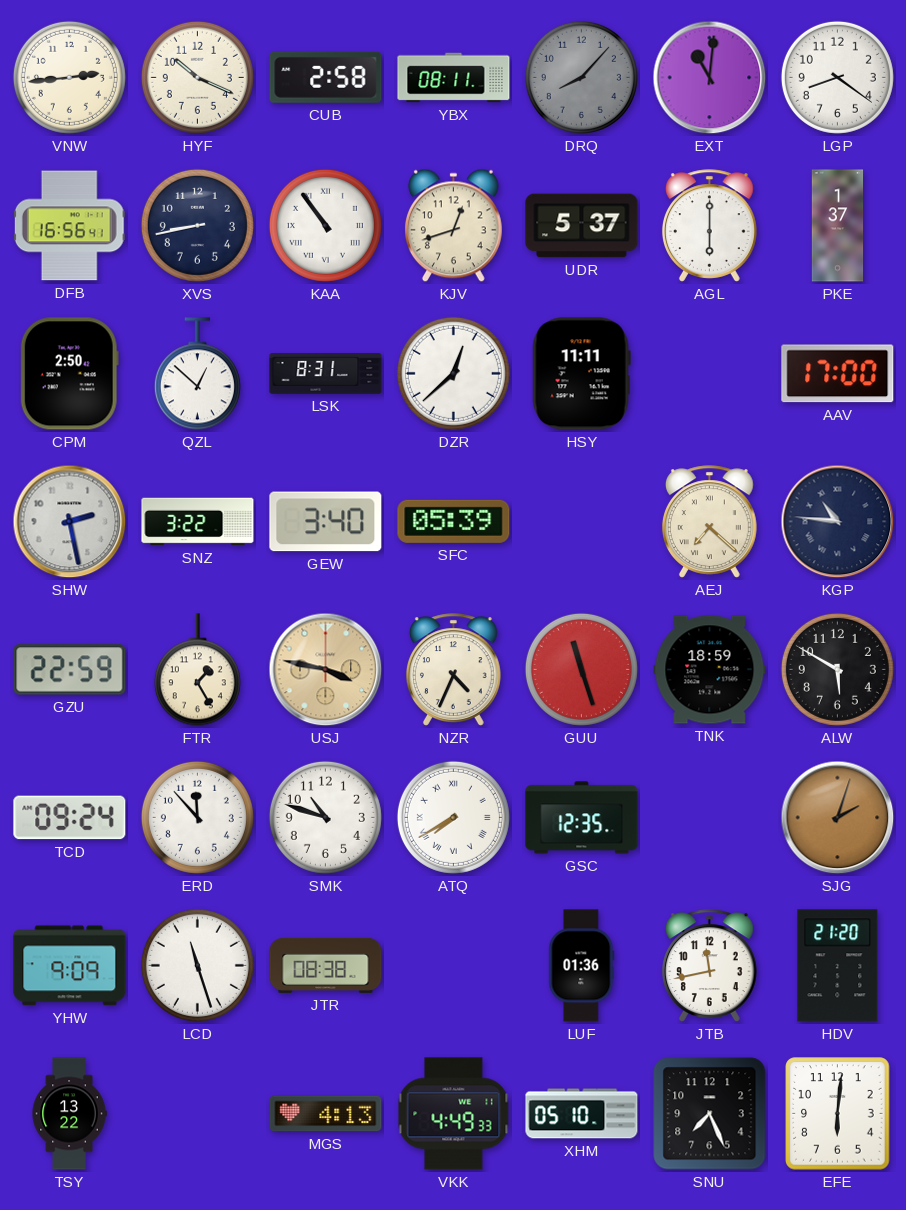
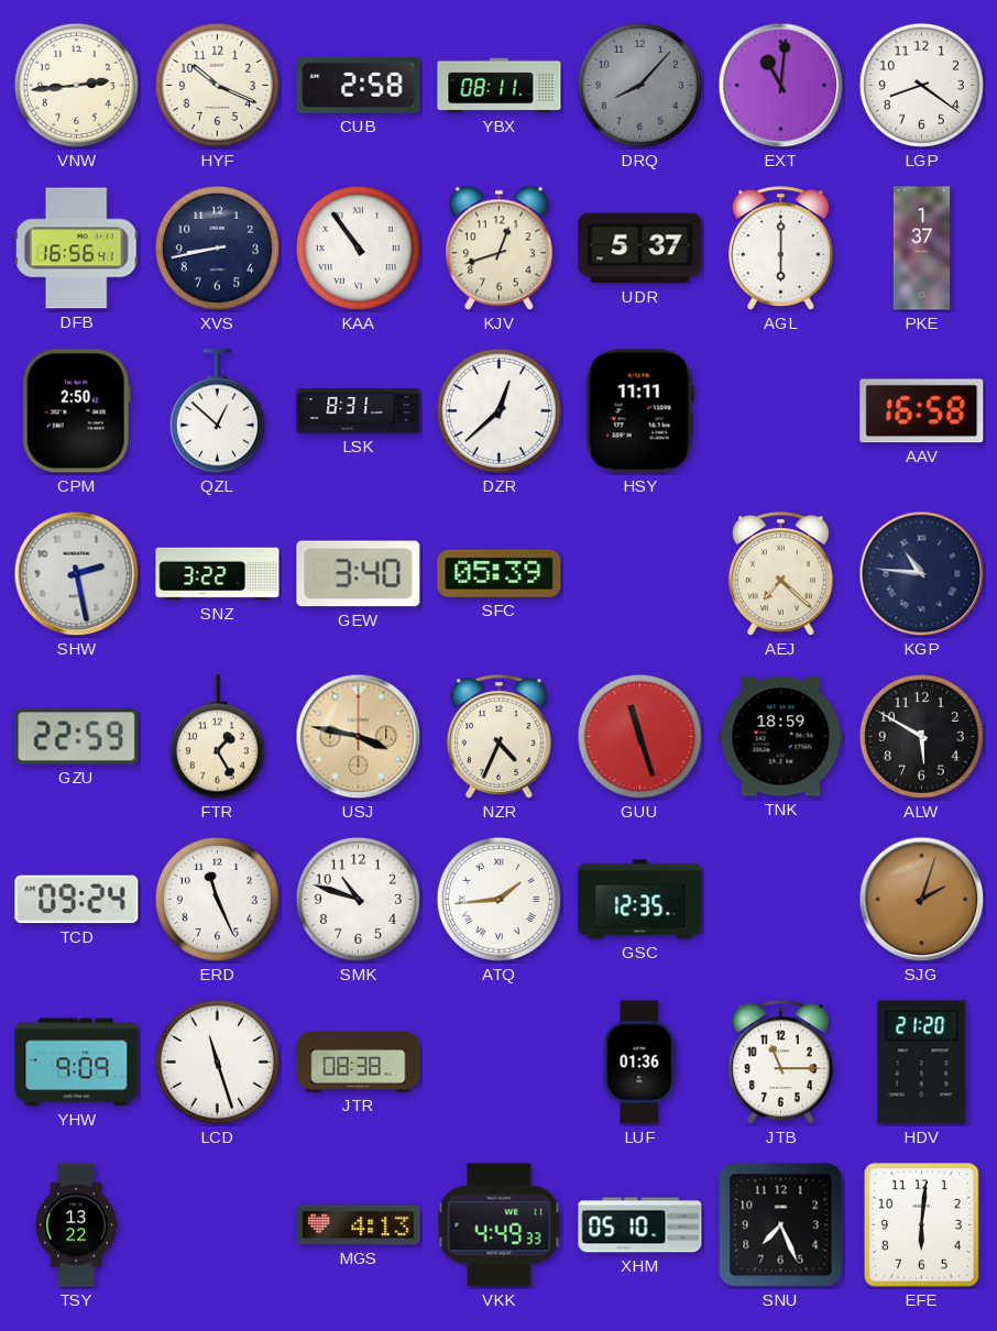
AAV: 17:00 -> 16:58
ERD: 11:53 -> 11:26
ATQ: 7:40 -> 1:44
JTB: 11:43 -> 11:15
